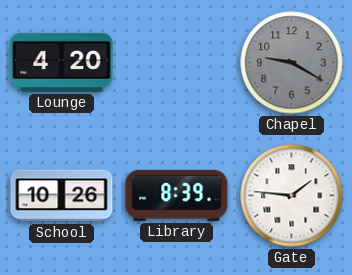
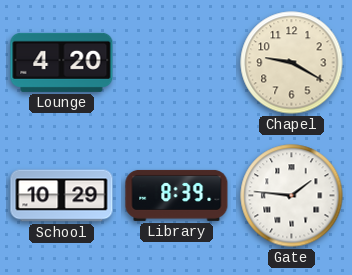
Chapel dial: grey -> cream
School: 10:26 -> 10:29
